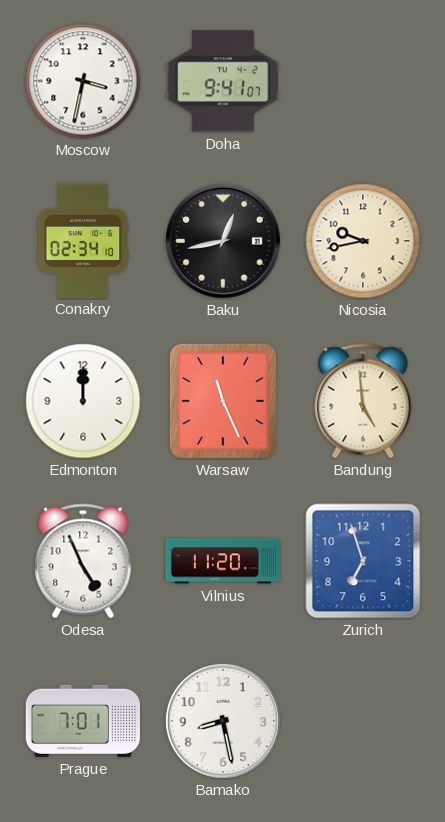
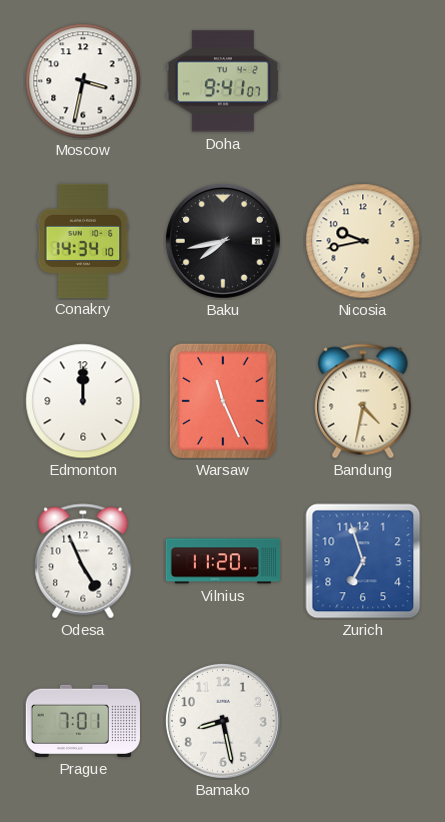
Conakry: 02:34 -> 14:34
Baku: 12:43 -> 7:43
Bandung: 4:59 -> 4:32
